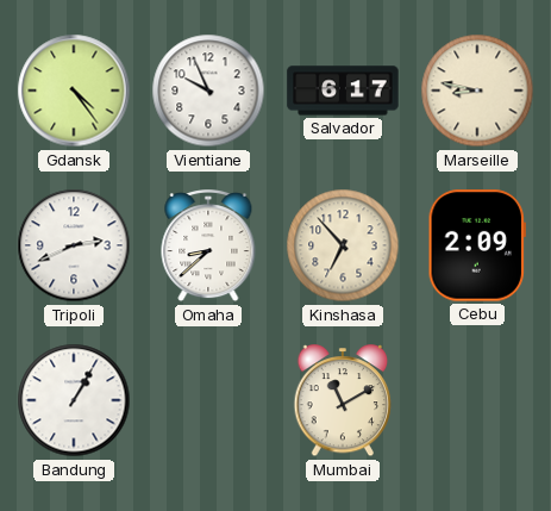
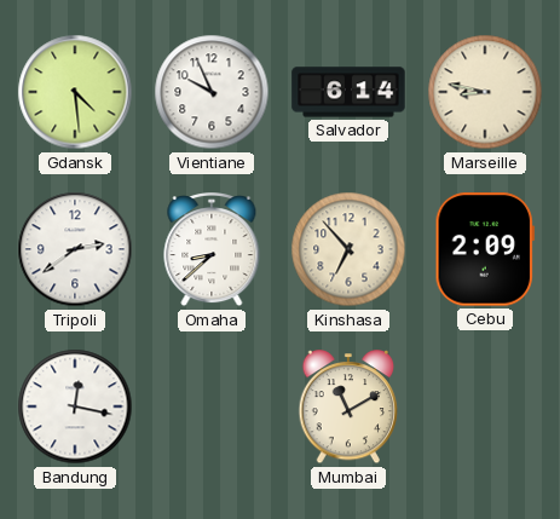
Gdansk: 4:24 -> 4:29
Salvador: 6:17 -> 6:14
Tripoli: 2:41 -> 2:39
Bandung: 1:05 -> 12:17
